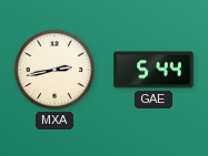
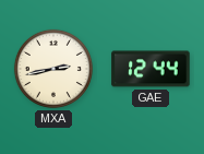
GAE: 5:44 -> 12:44
